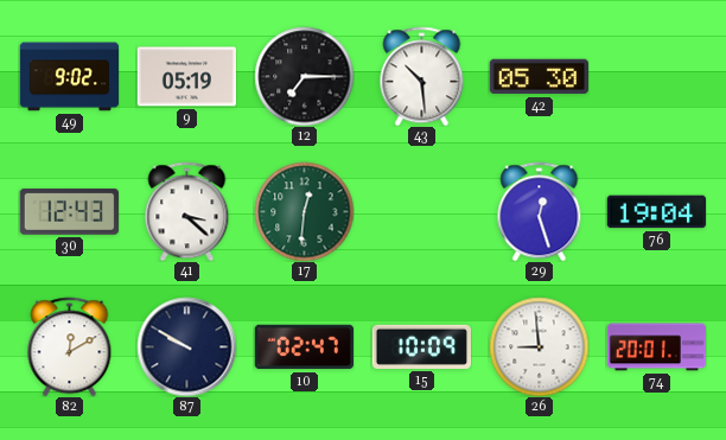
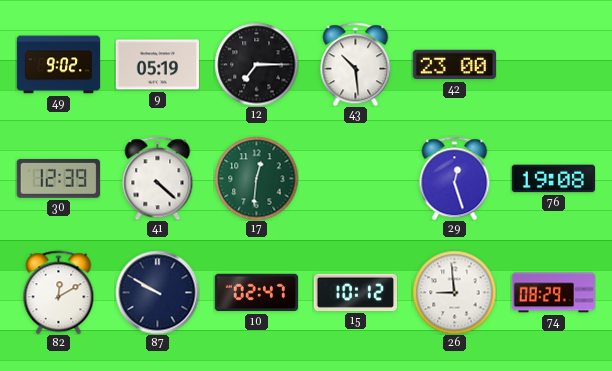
42: 05:30 -> 23:00
30: 12:43 -> 12:39
41: 3:22 -> 4:22
76: 19:04 -> 19:08
15: 10:09 -> 10:12
74: 20:01 -> 08:29
